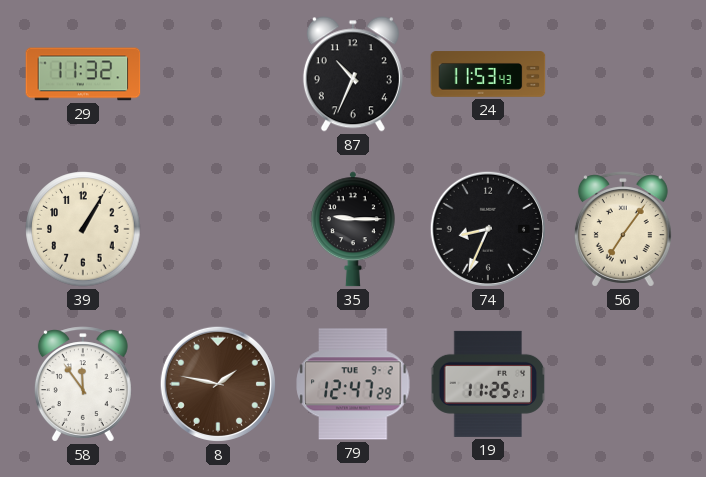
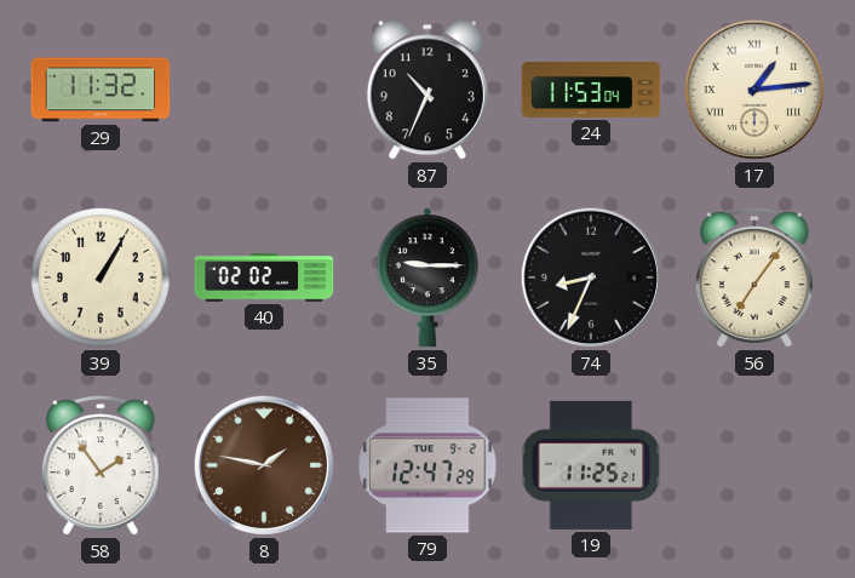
24: 11:53:43 -> 11:53:04
17: none -> 1:14
40: none -> 02:02
58: 11:54 -> 1:54
